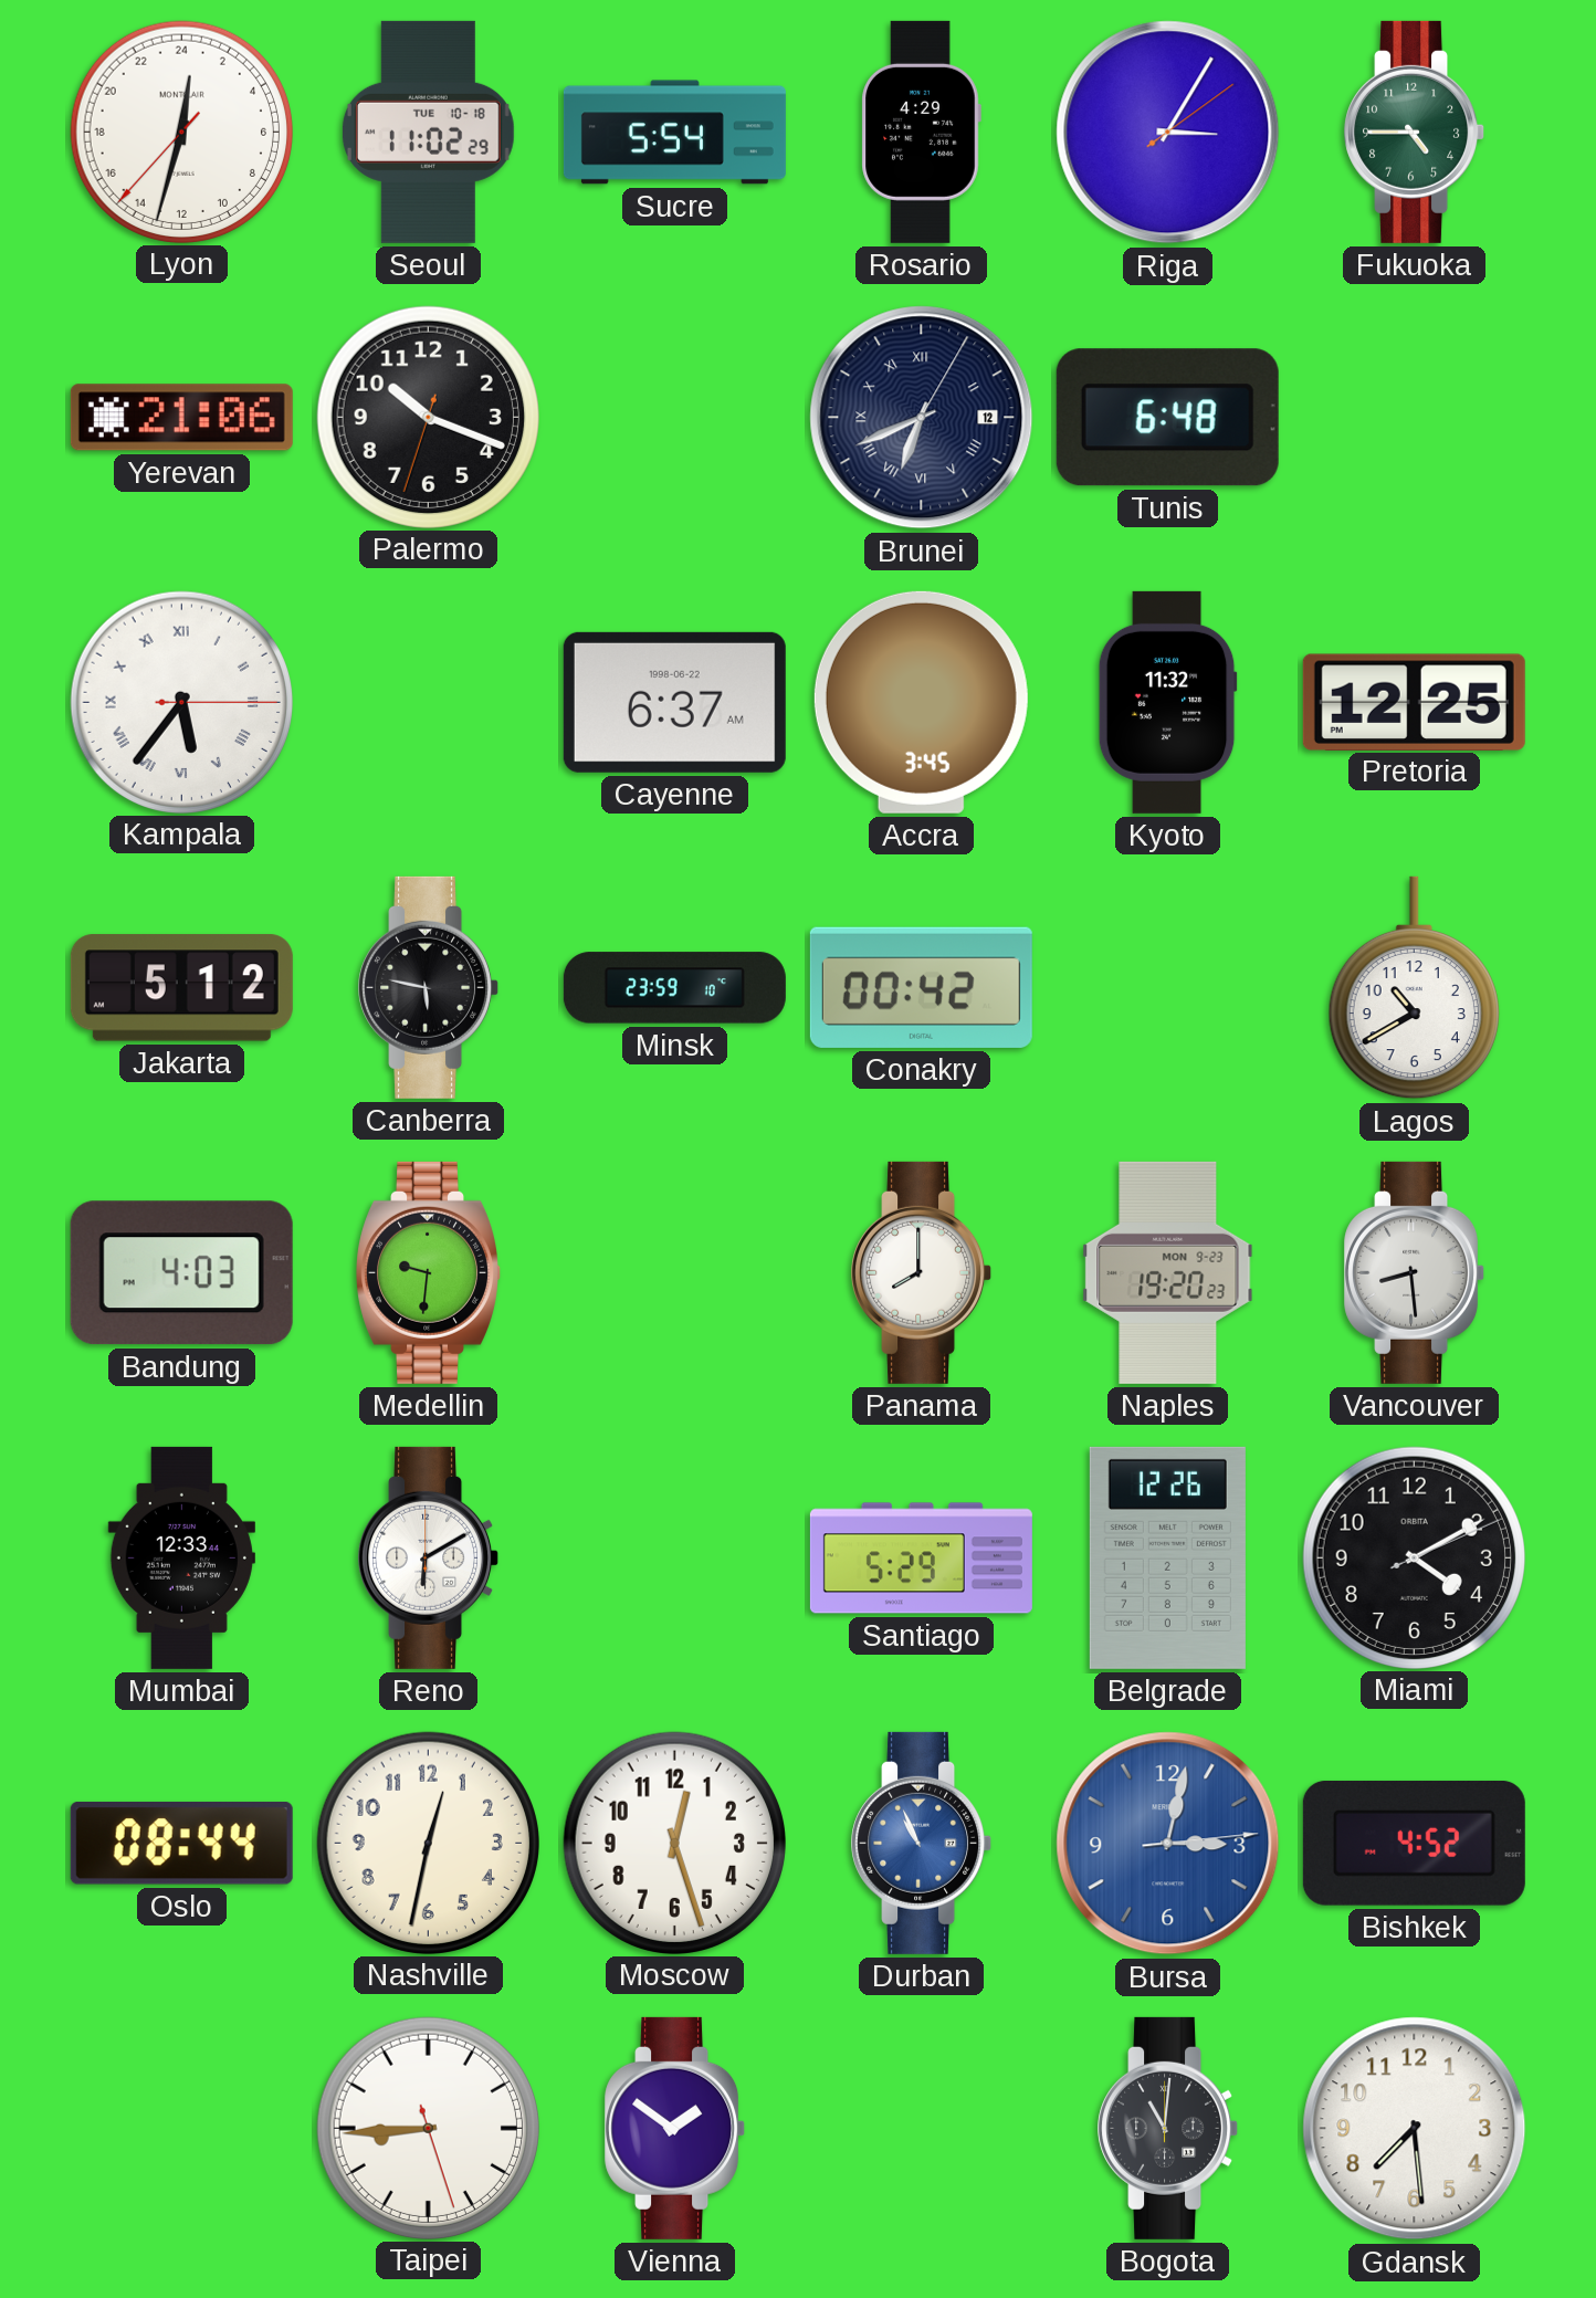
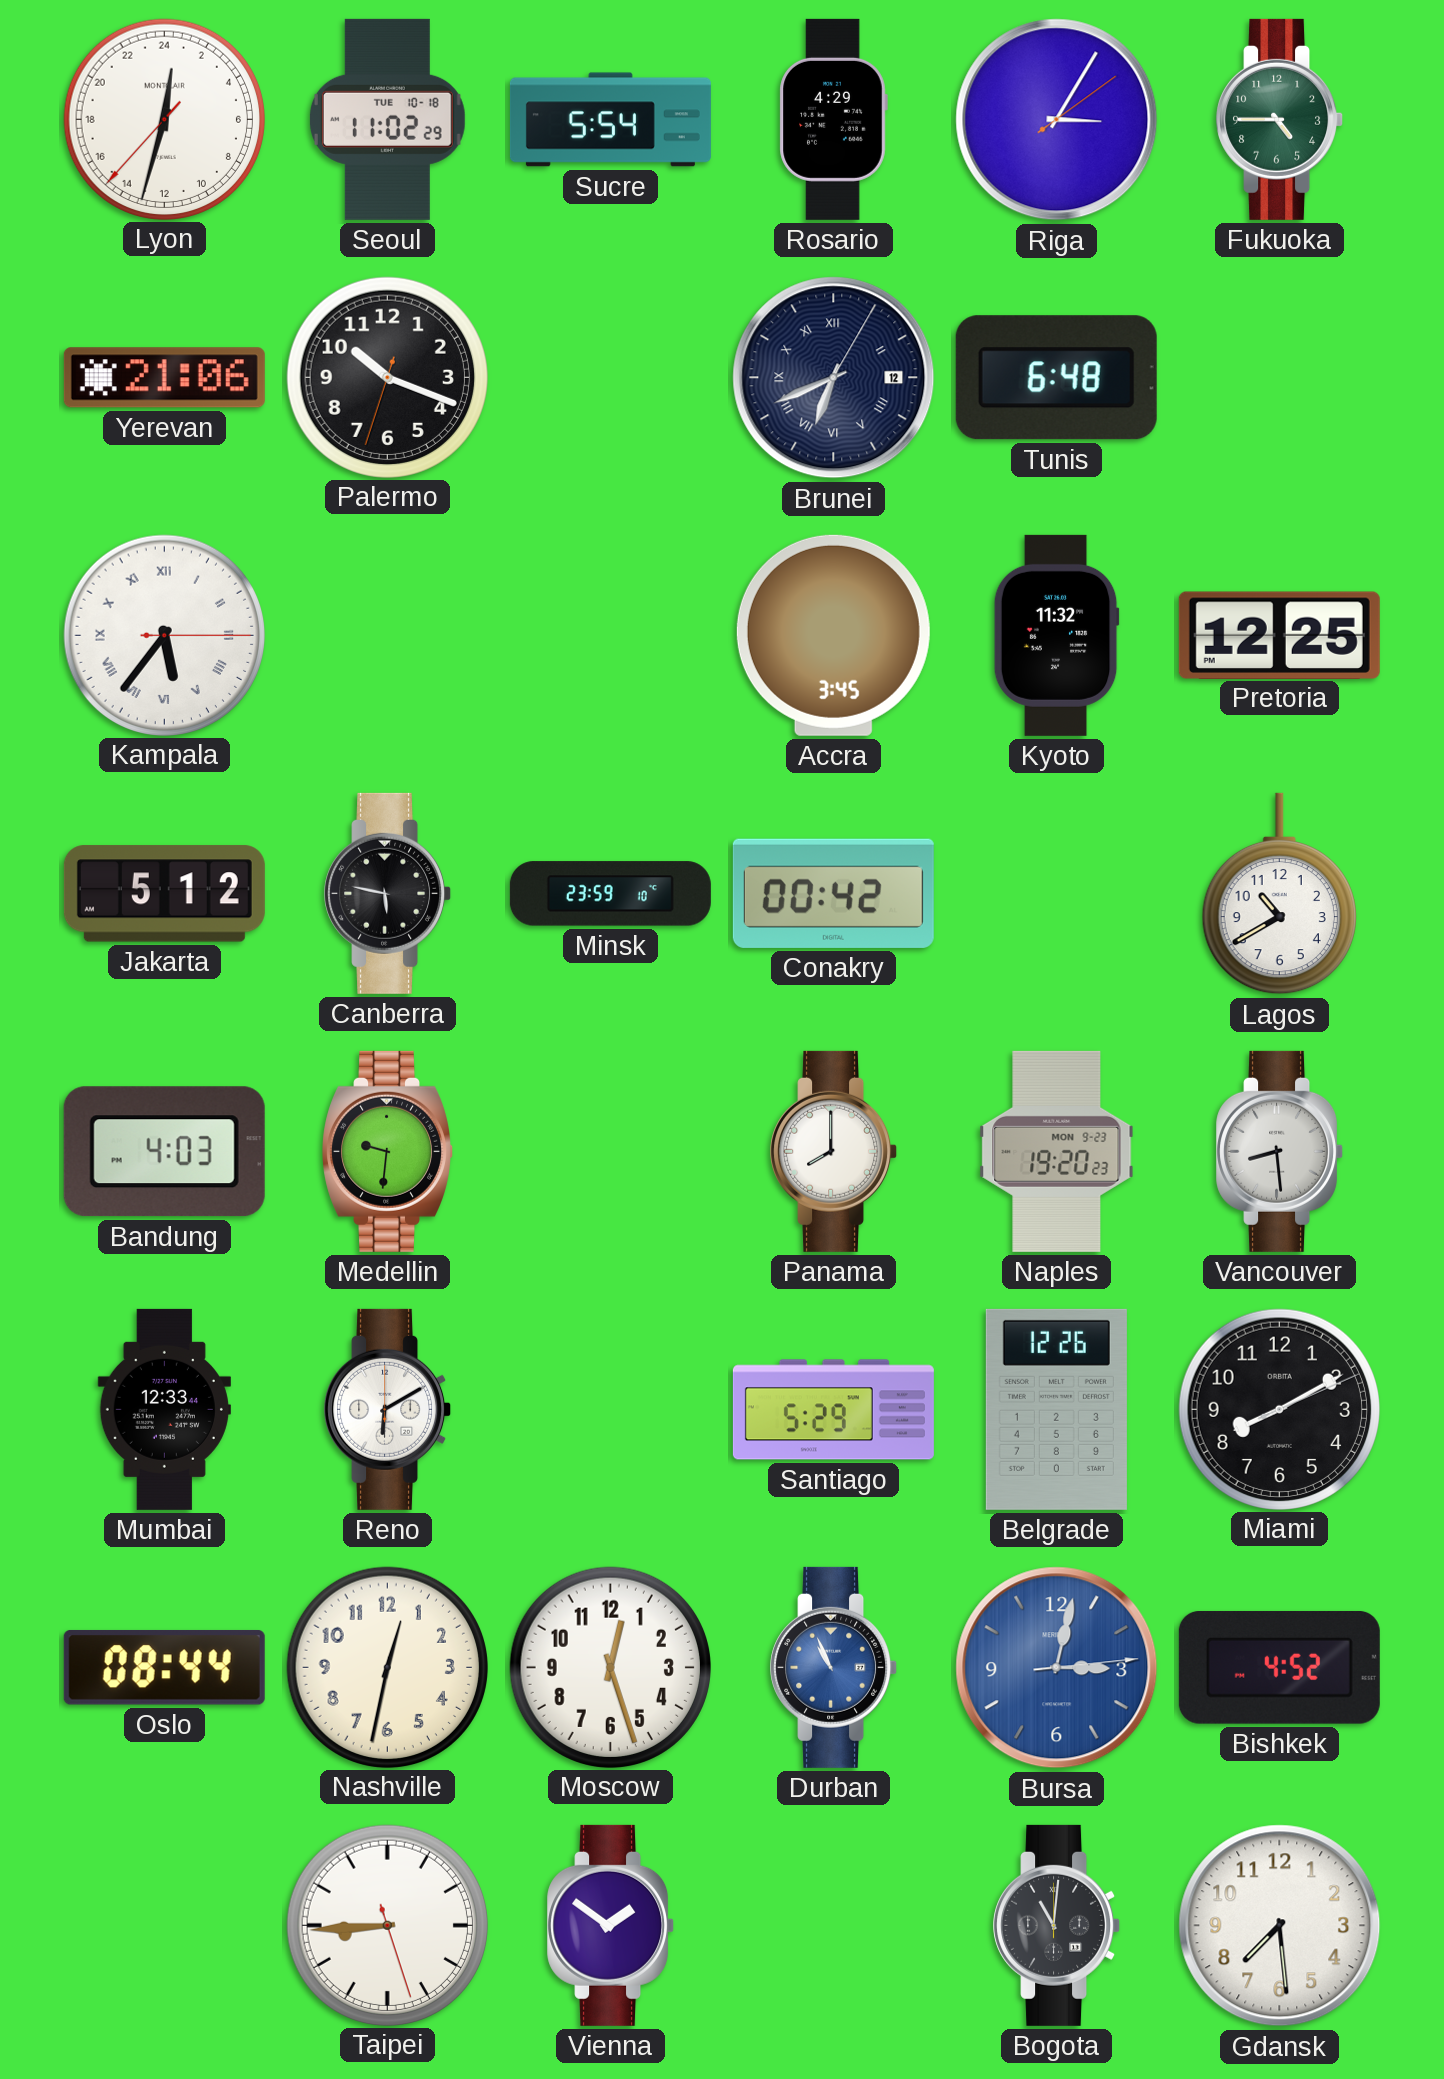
Cayenne: 6:37 -> none
Miami: 4:10 -> 8:10
